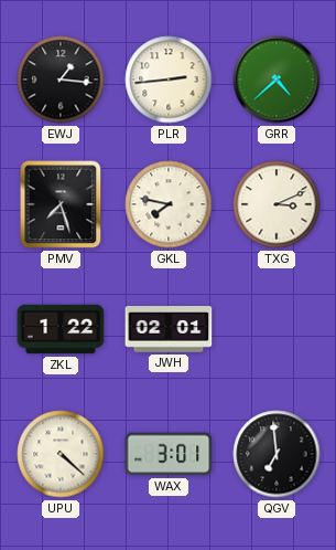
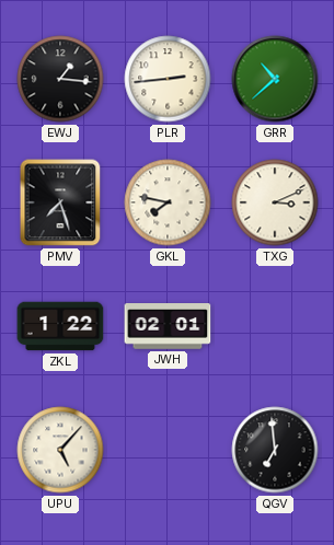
GRR: 4:38 -> 10:38
UPU: 4:22 -> 5:07
WAX: 3:01 -> none
